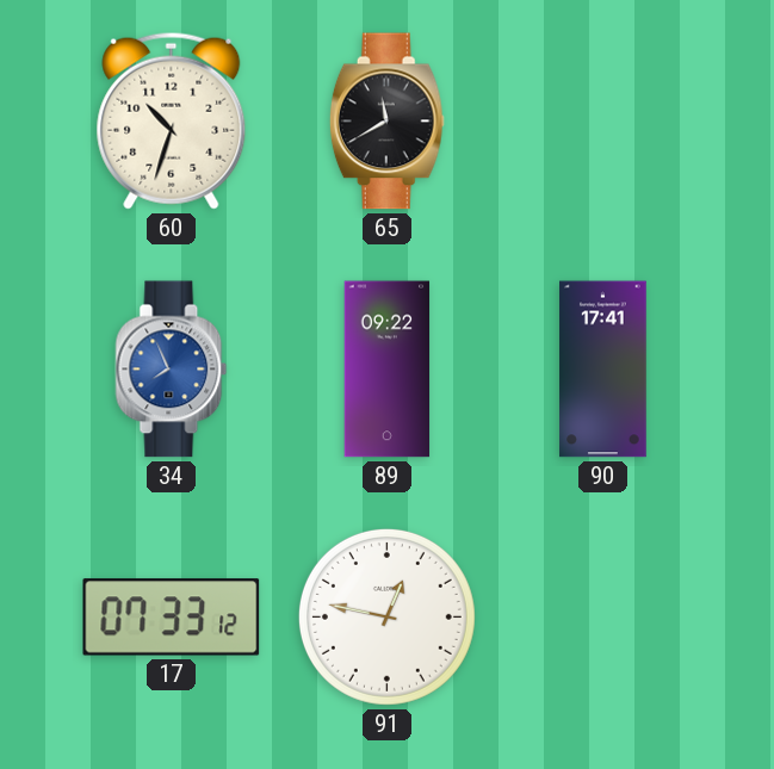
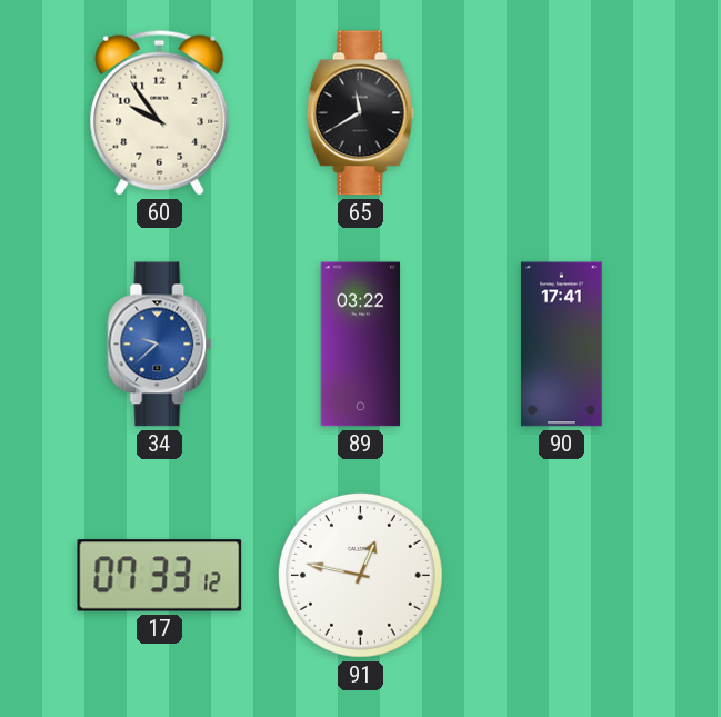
60: 10:33 -> 9:54
34: 7:56 -> 9:38
89: 09:22 -> 03:22
